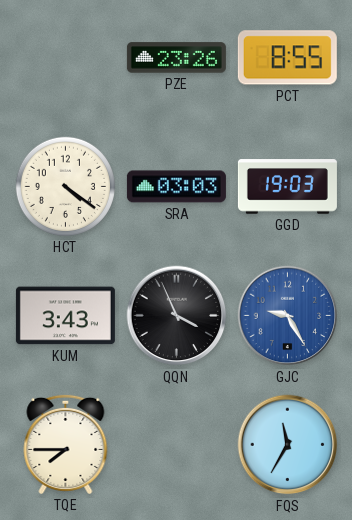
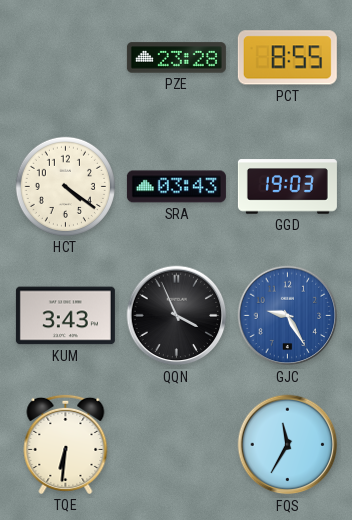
PZE: 23:26 -> 23:28
SRA: 03:03 -> 03:43
TQE: 7:45 -> 6:31
